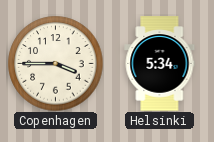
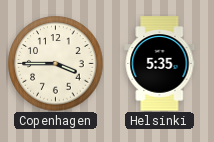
Helsinki: 5:34 -> 5:35
